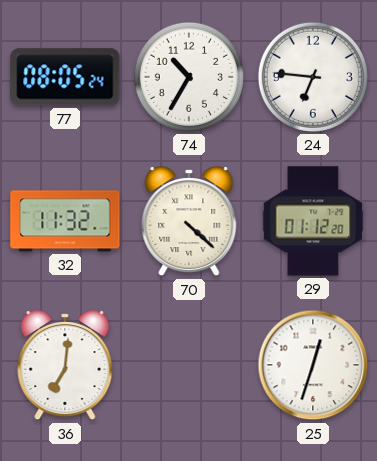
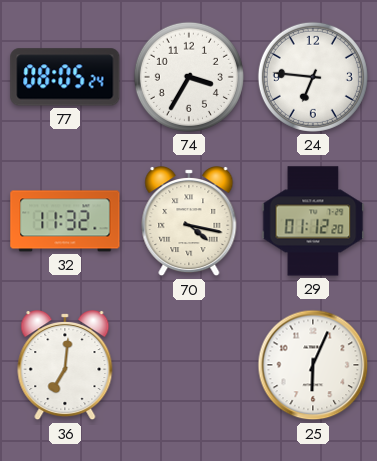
74: 10:35 -> 3:35
70: 4:22 -> 4:17
25: 12:33 -> 6:04
